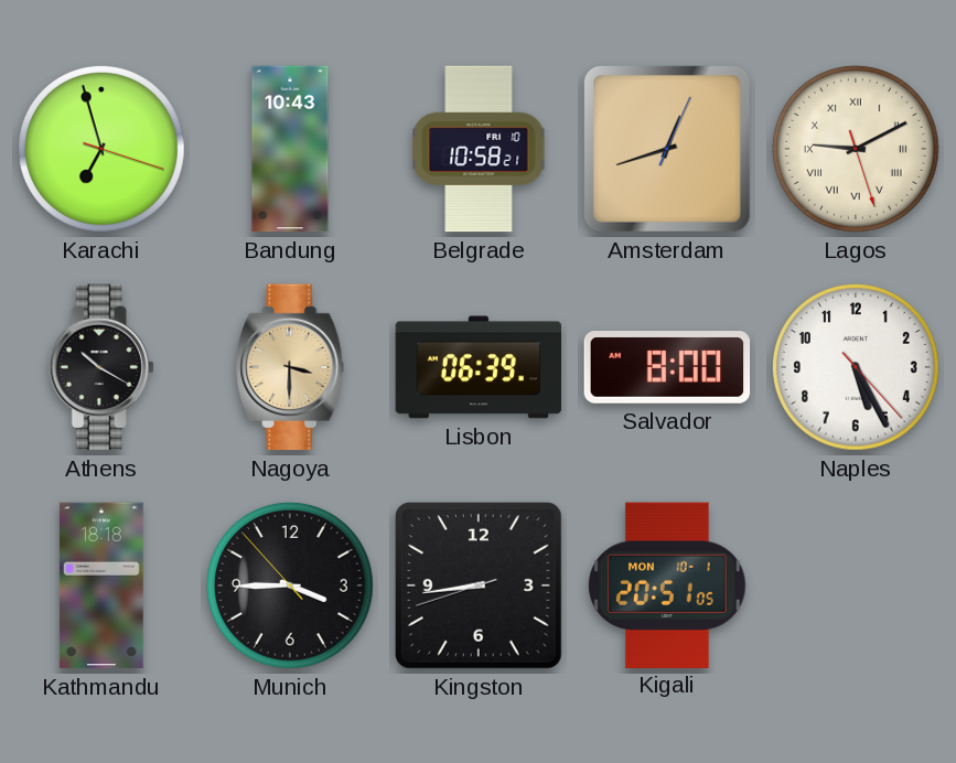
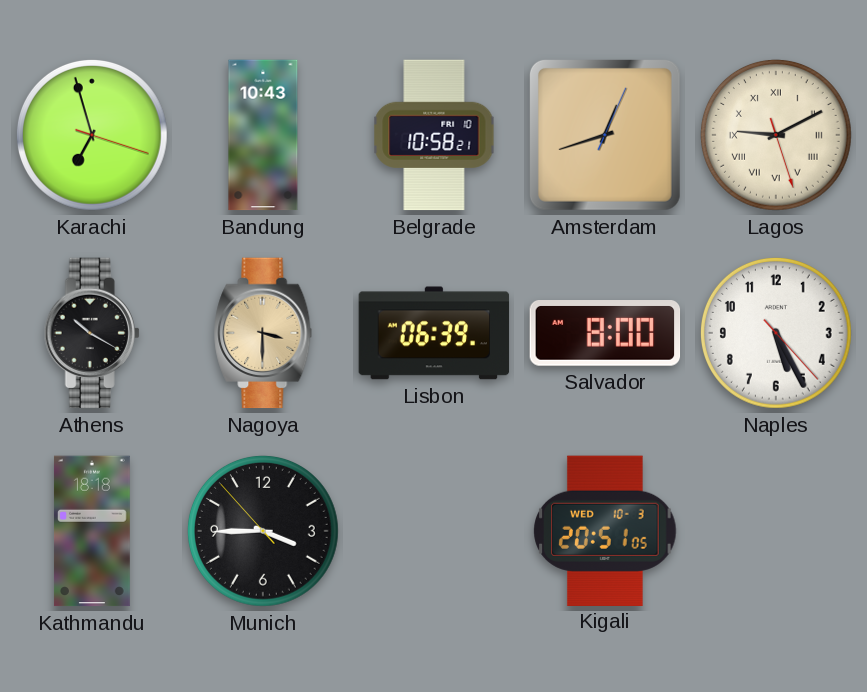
Kingston: 8:43 -> none
Kigali date: MON 10-1 -> WED 10-3
